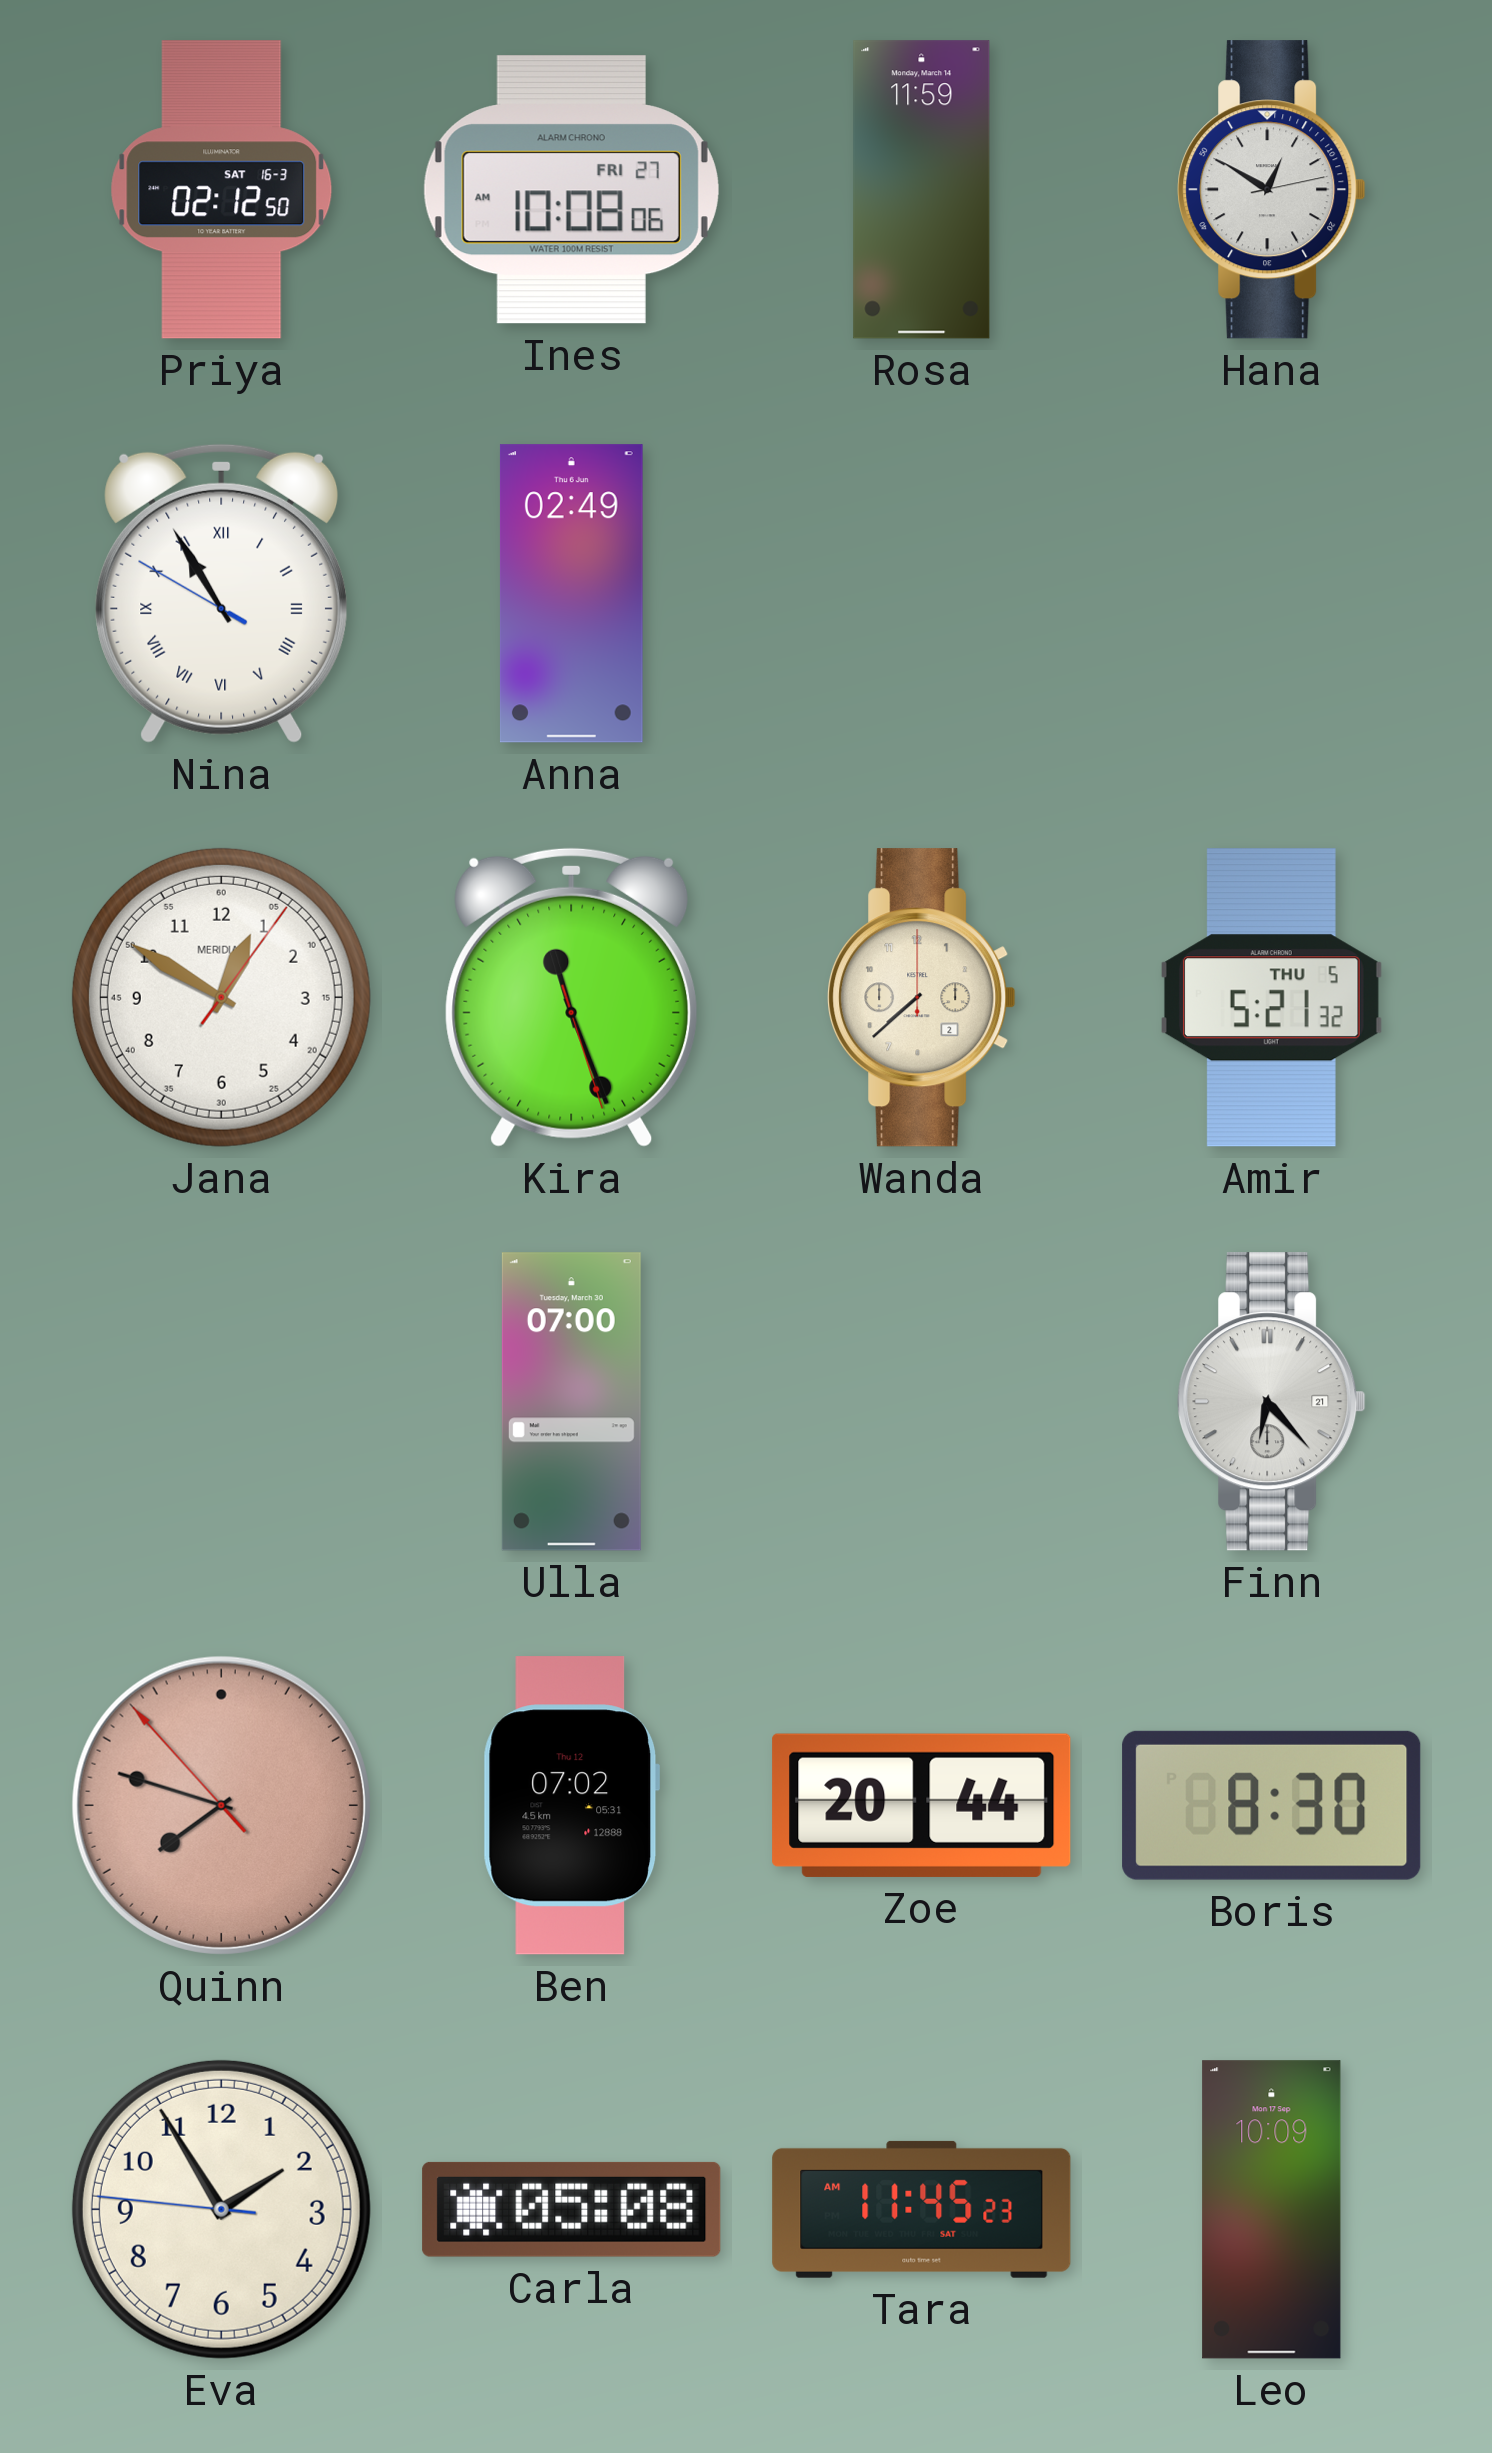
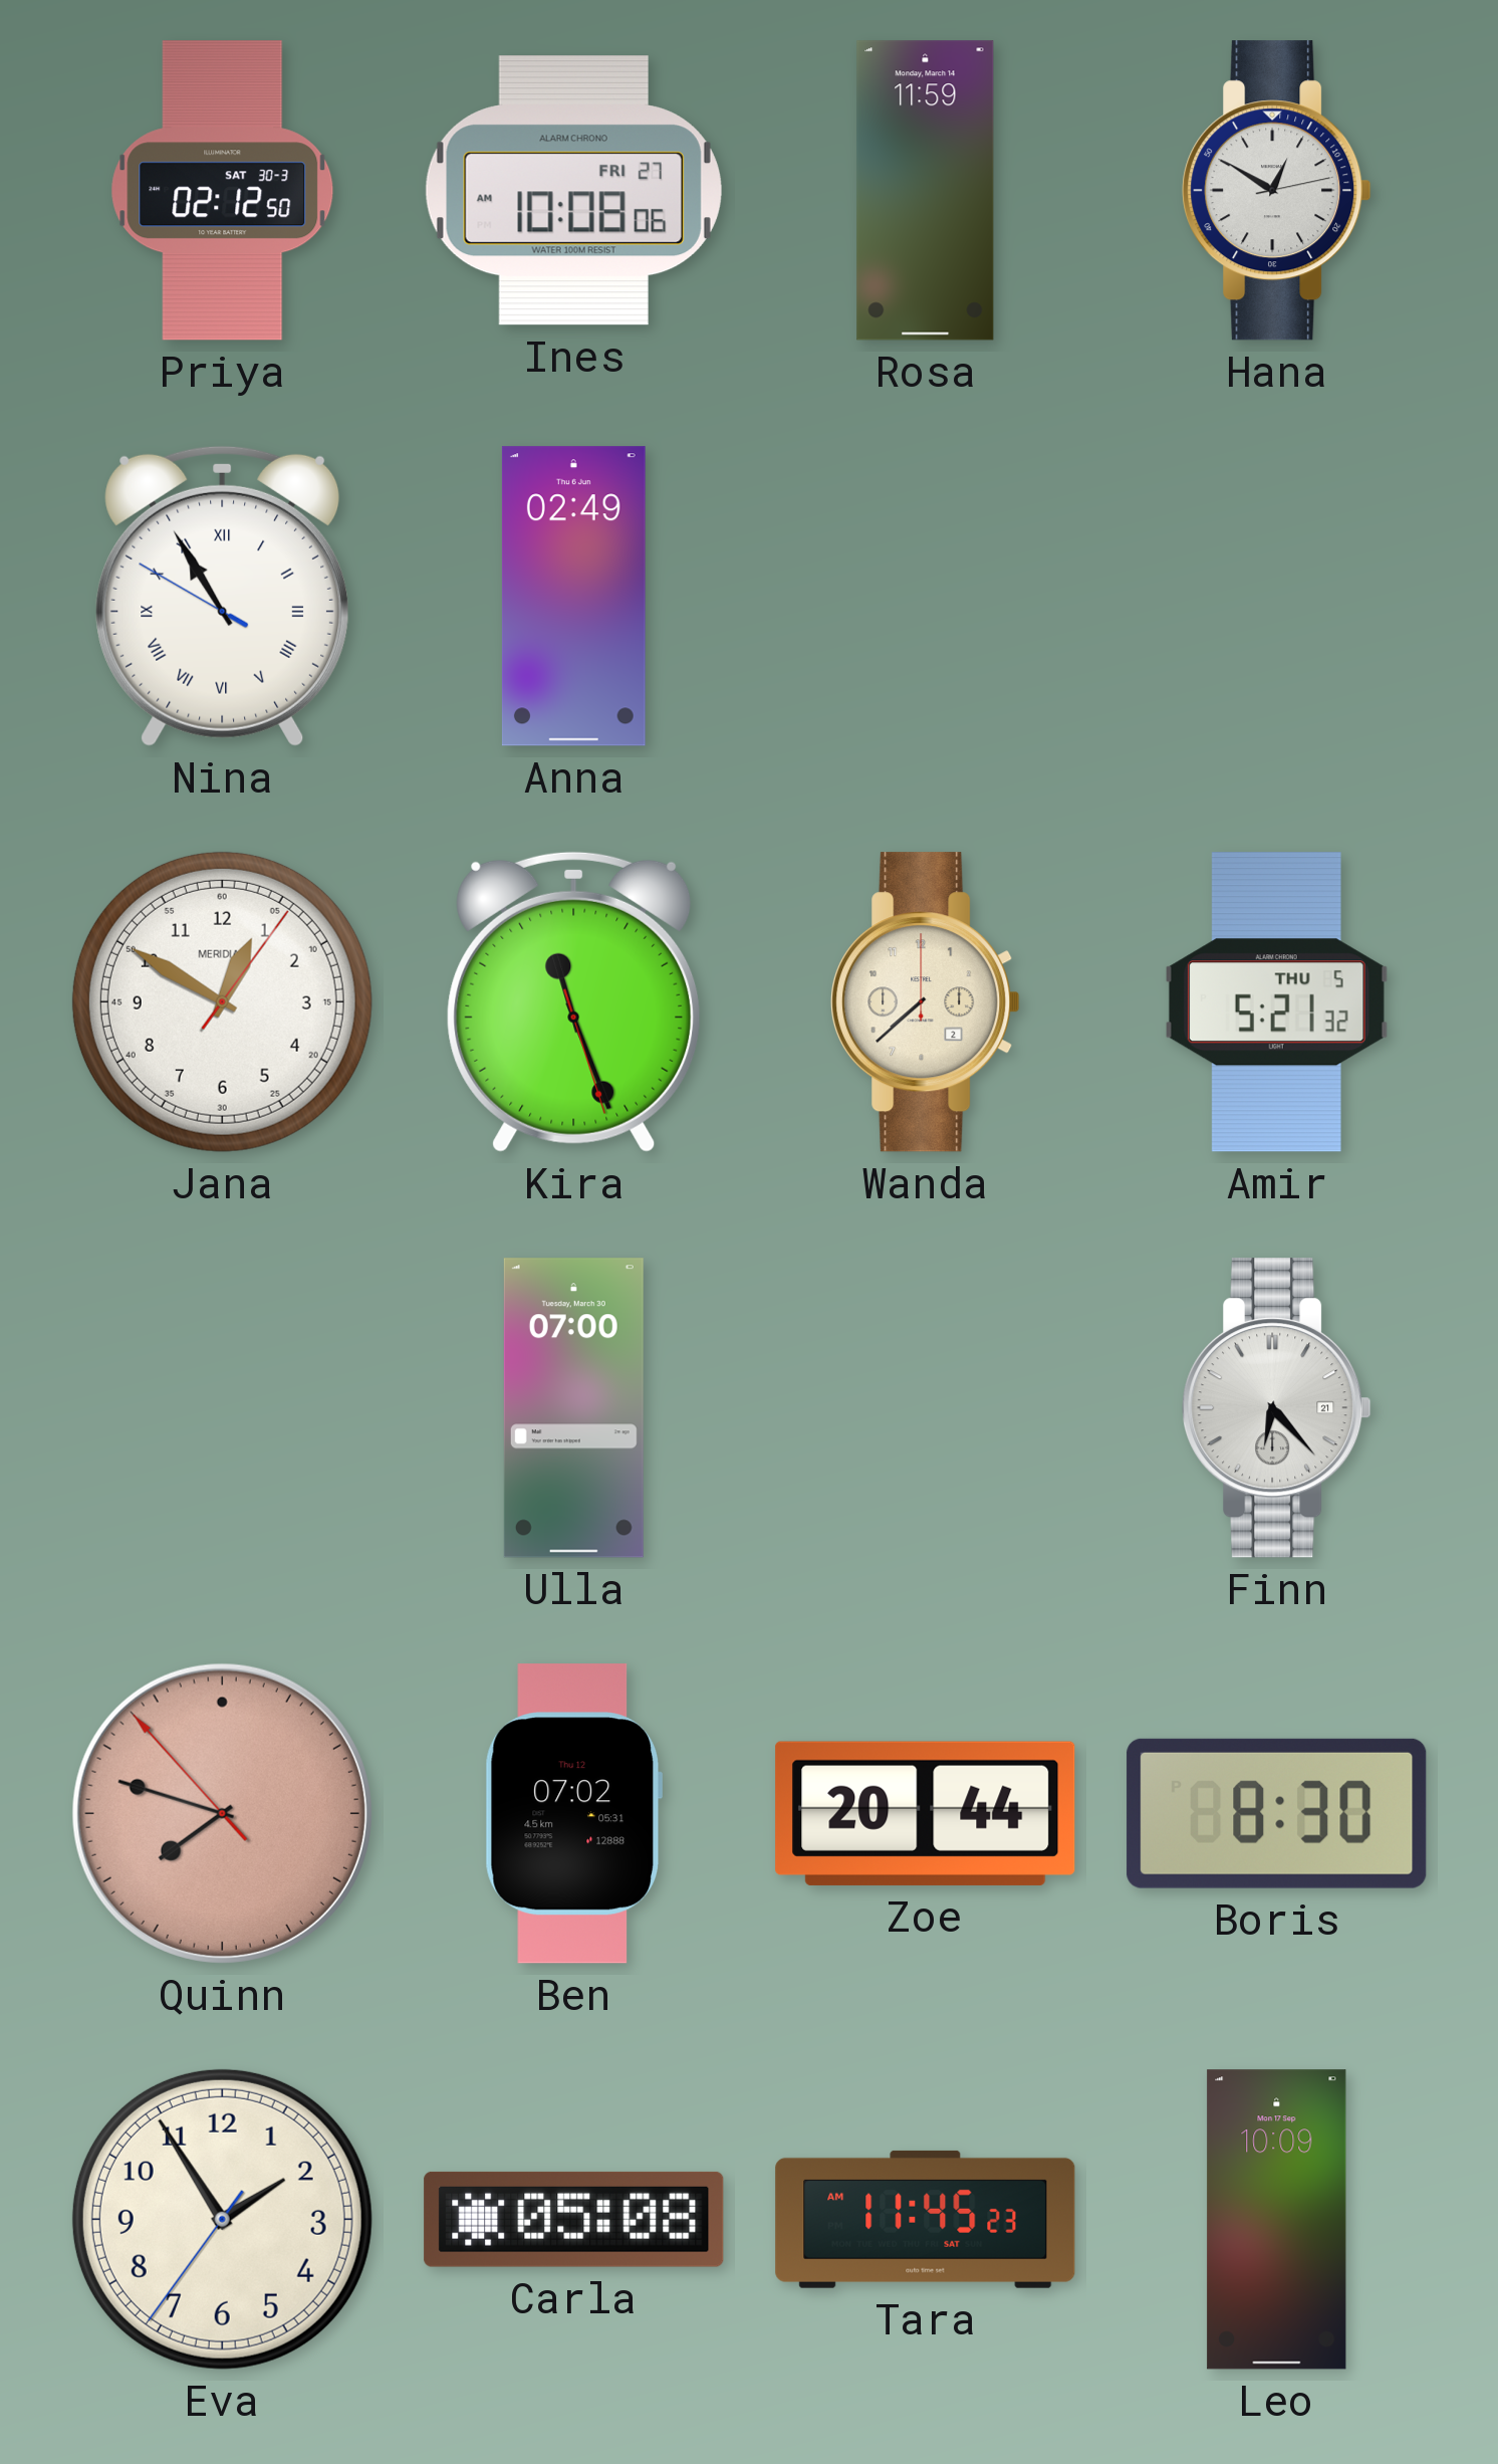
Priya date: SAT 16-3 -> SAT 30-3
Eva: 1:54:46 -> 1:54:36
